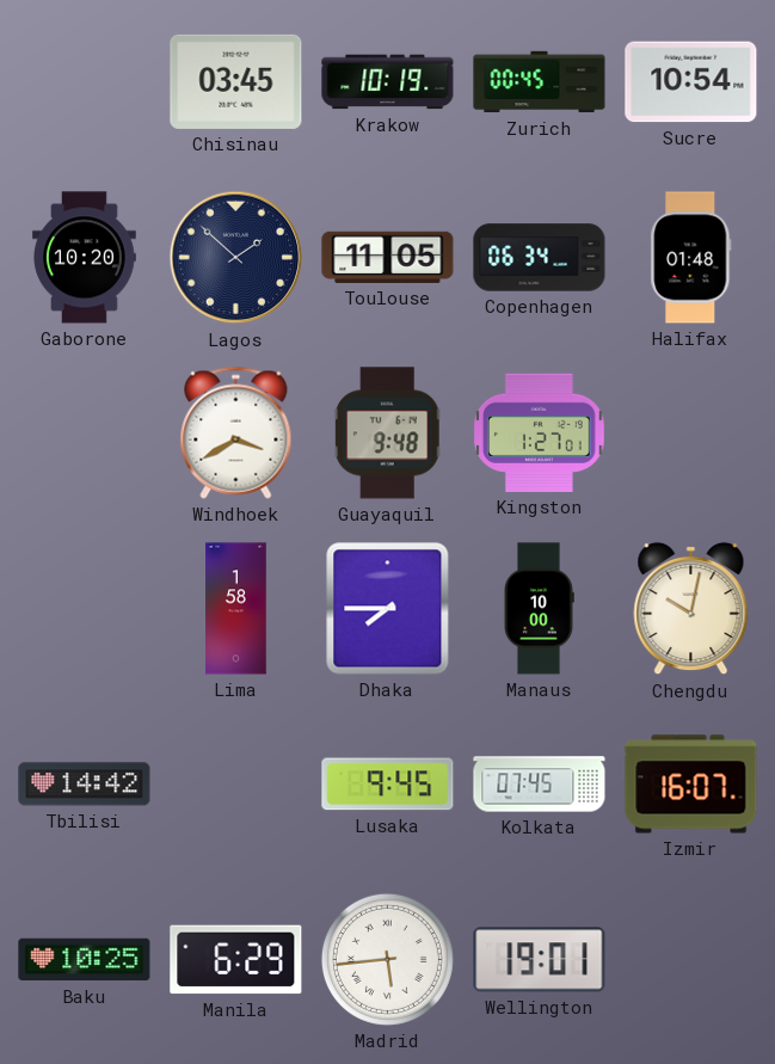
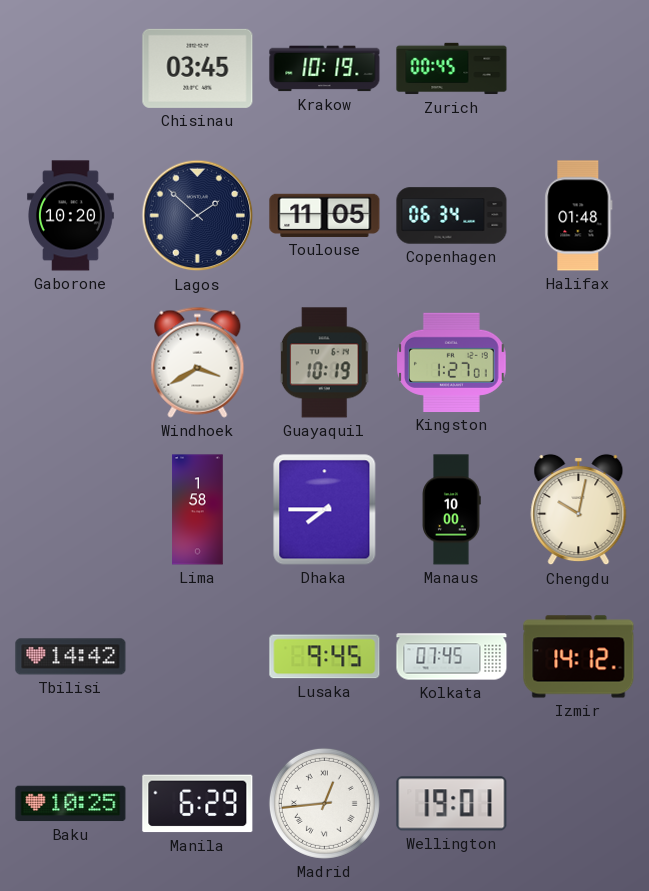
Sucre: 10:54 -> none
Guayaquil: 9:48 -> 10:19
Izmir: 16:07 -> 14:12
Madrid: 5:44 -> 12:44
